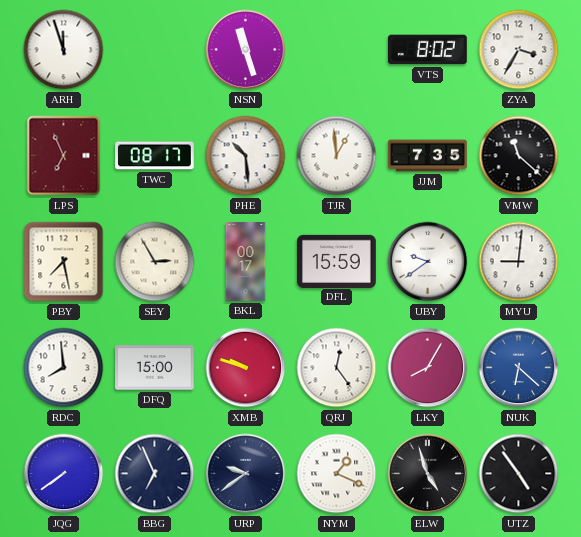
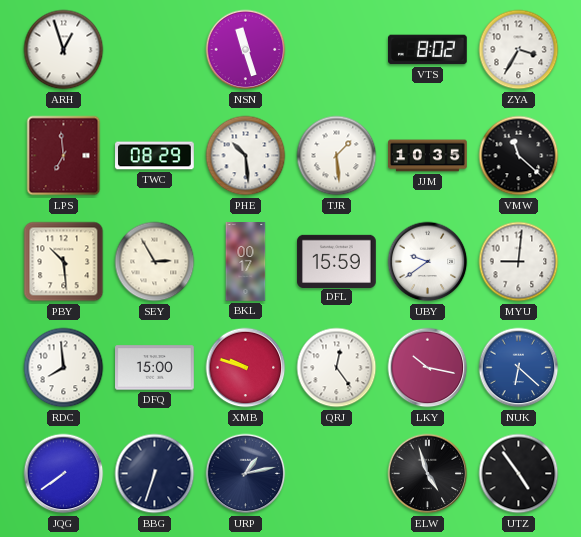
ARH: 11:57 -> 12:57
LPS: 6:56 -> 6:59
TWC: 08:17 -> 08:29
TJR: 12:59 -> 1:29
JJM: 7:35 -> 10:35
PBY: 7:28 -> 10:29
LKY: 8:05 -> 10:17
BBG: 6:56 -> 6:33
URP: 9:39 -> 1:13
NYM: 1:19 -> none
